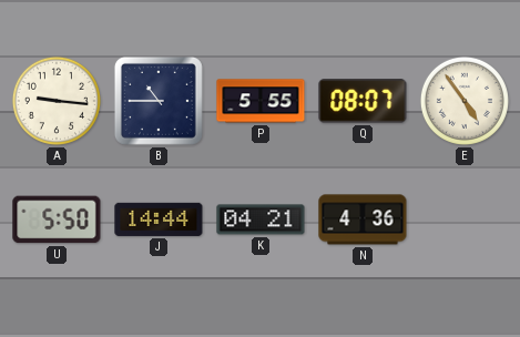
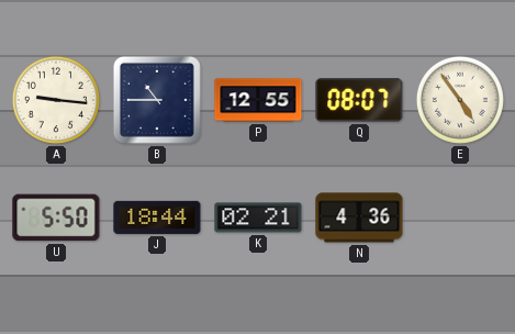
P: 5:55 -> 12:55
J: 14:44 -> 18:44
K: 04:21 -> 02:21
